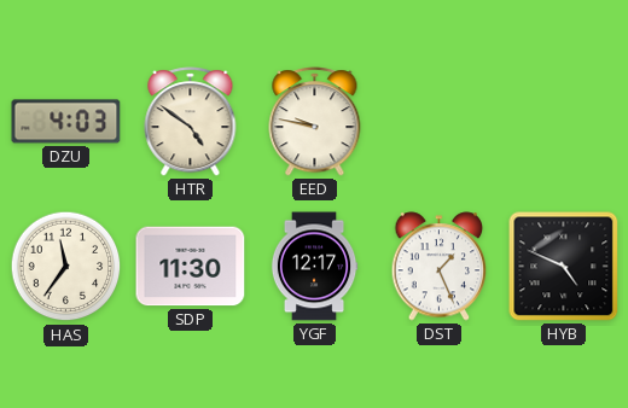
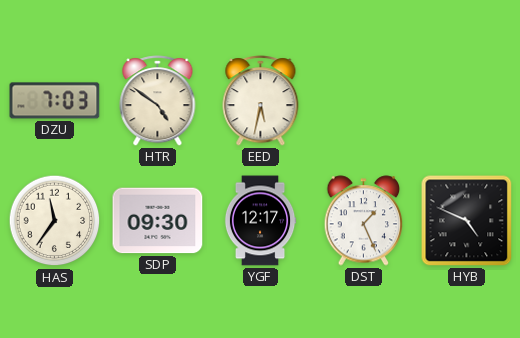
DZU: 4:03 -> 7:03
EED: 9:47 -> 5:32
SDP: 11:30 -> 09:30
